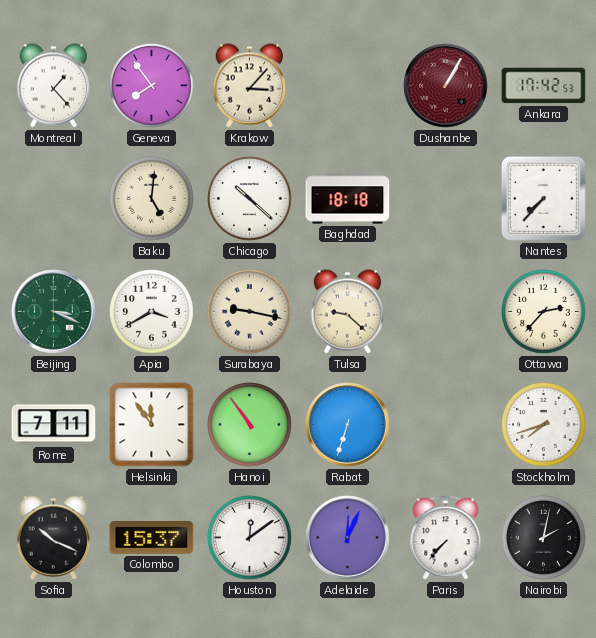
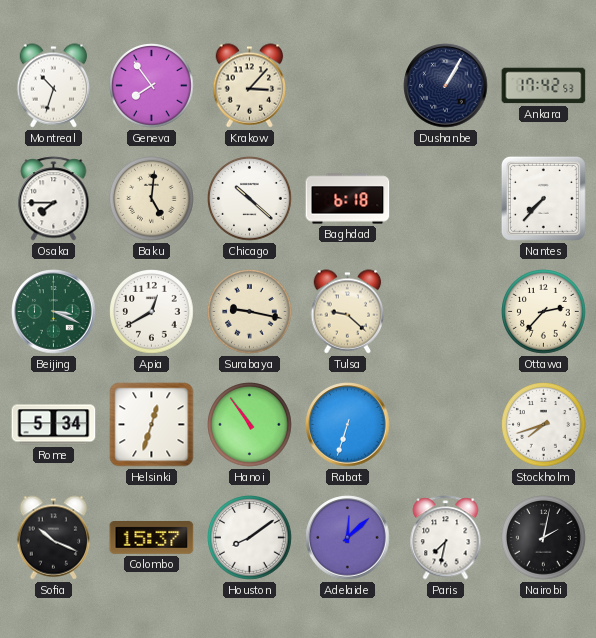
Montreal: 1:23 -> 10:33
Dushanbe dial: burgundy -> navy
Osaka: none -> 7:45
Baghdad: 18:18 -> 6:18
Apia: 3:40 -> 12:40
Rome: 7:11 -> 5:34
Helsinki: 11:54 -> 12:33
Houston: 12:09 -> 8:09
Adelaide: 12:04 -> 12:08
Paris: 7:37 -> 7:32
